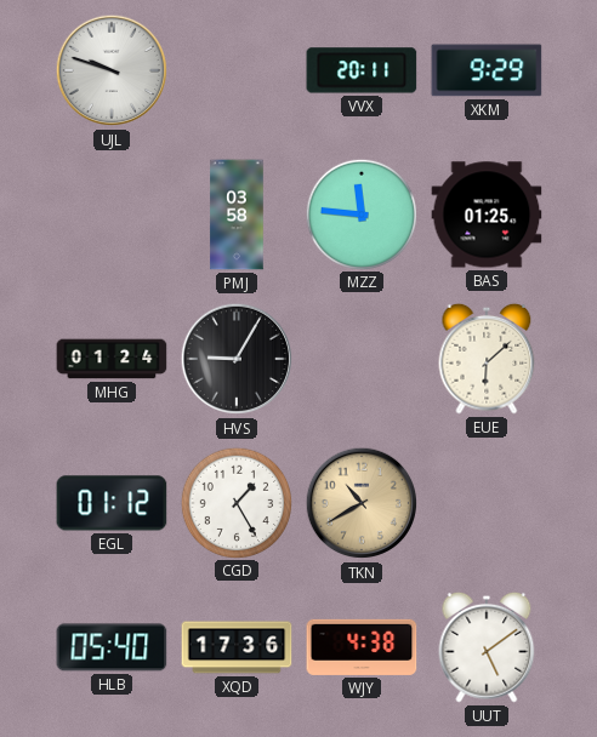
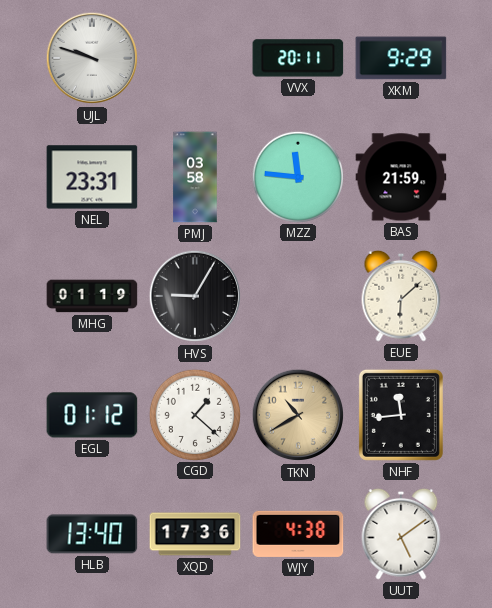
NEL: none -> 23:31
BAS: 01:25 -> 21:59
MHG: 01:24 -> 01:19
CGD: 1:25 -> 1:22
NHF: none -> 11:44
HLB: 05:40 -> 13:40
